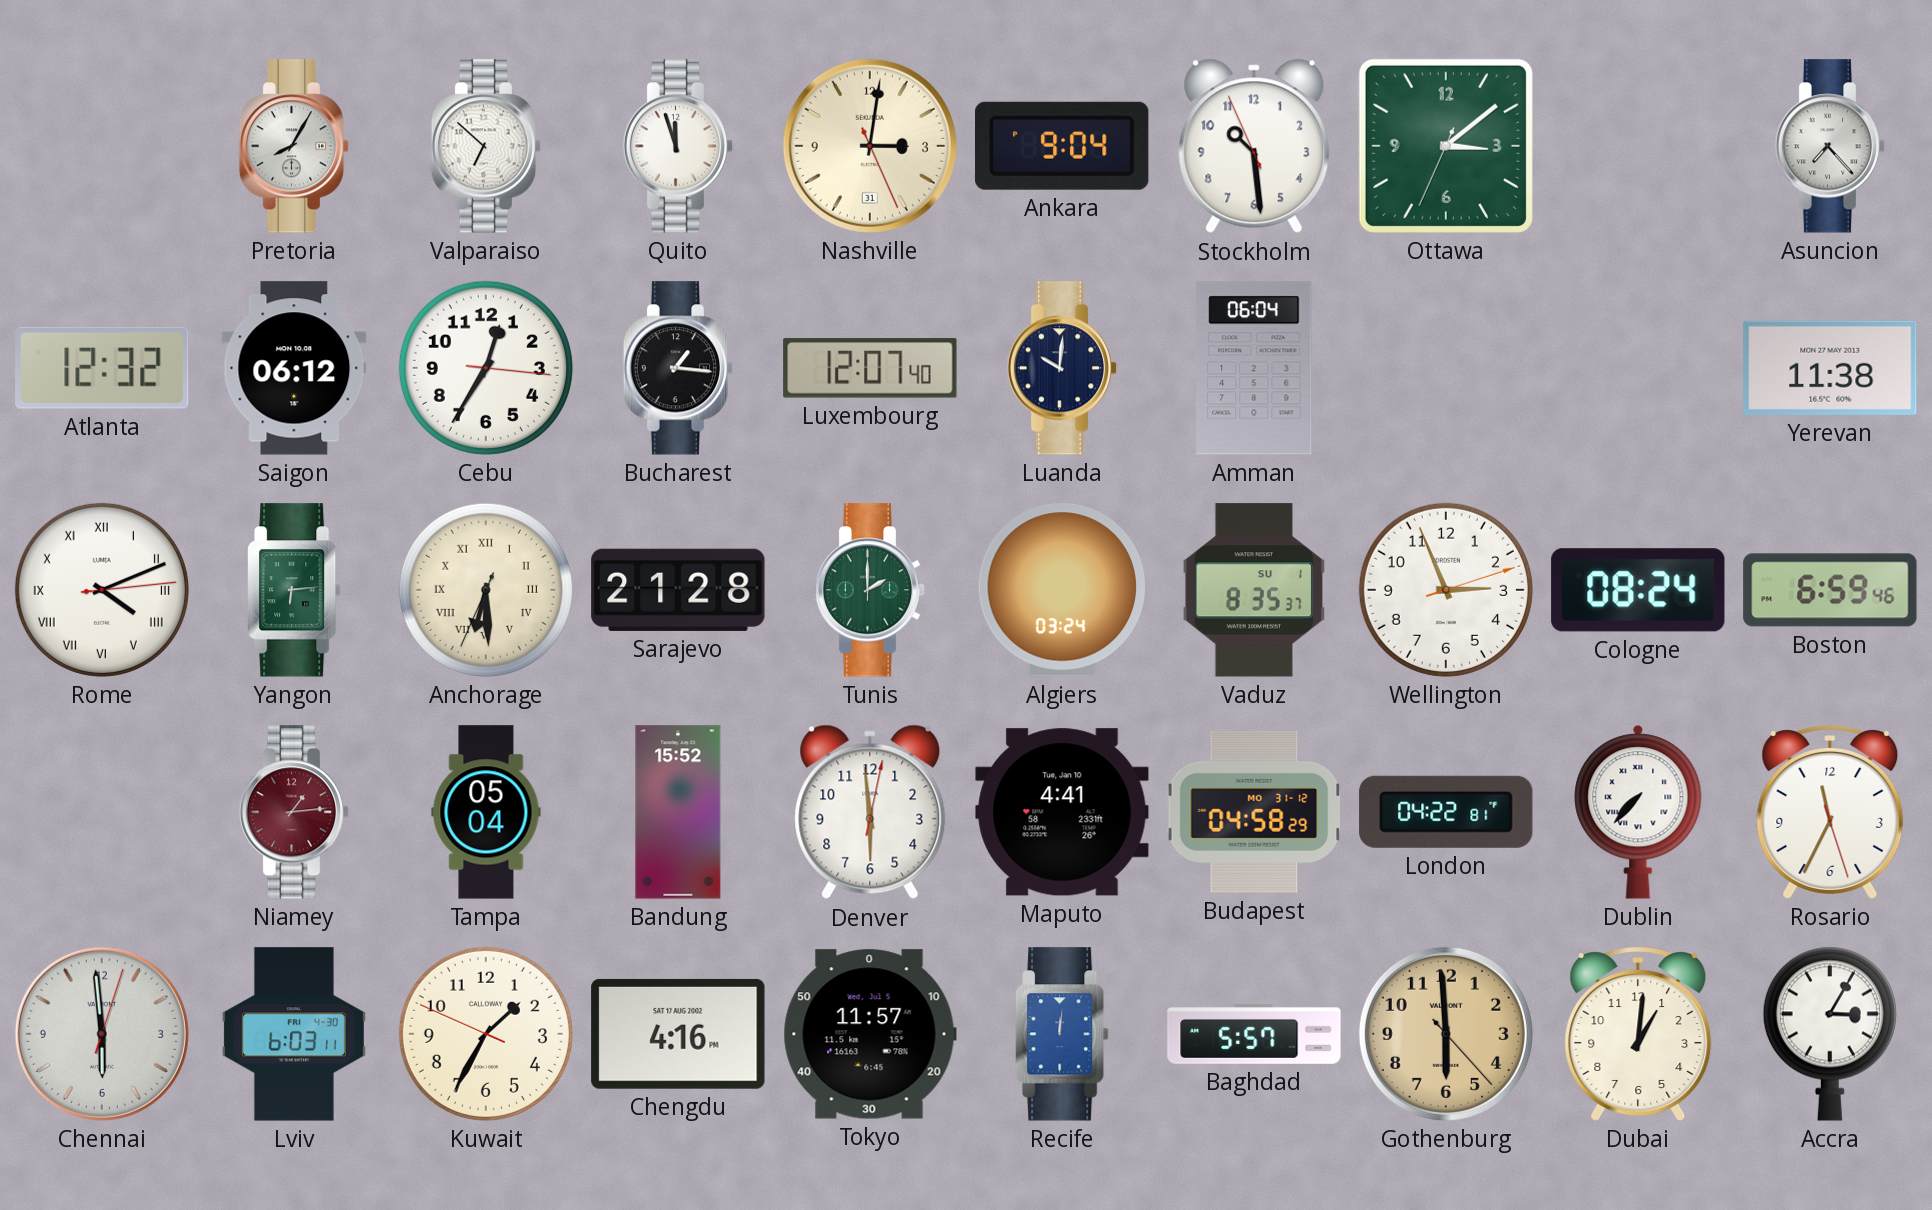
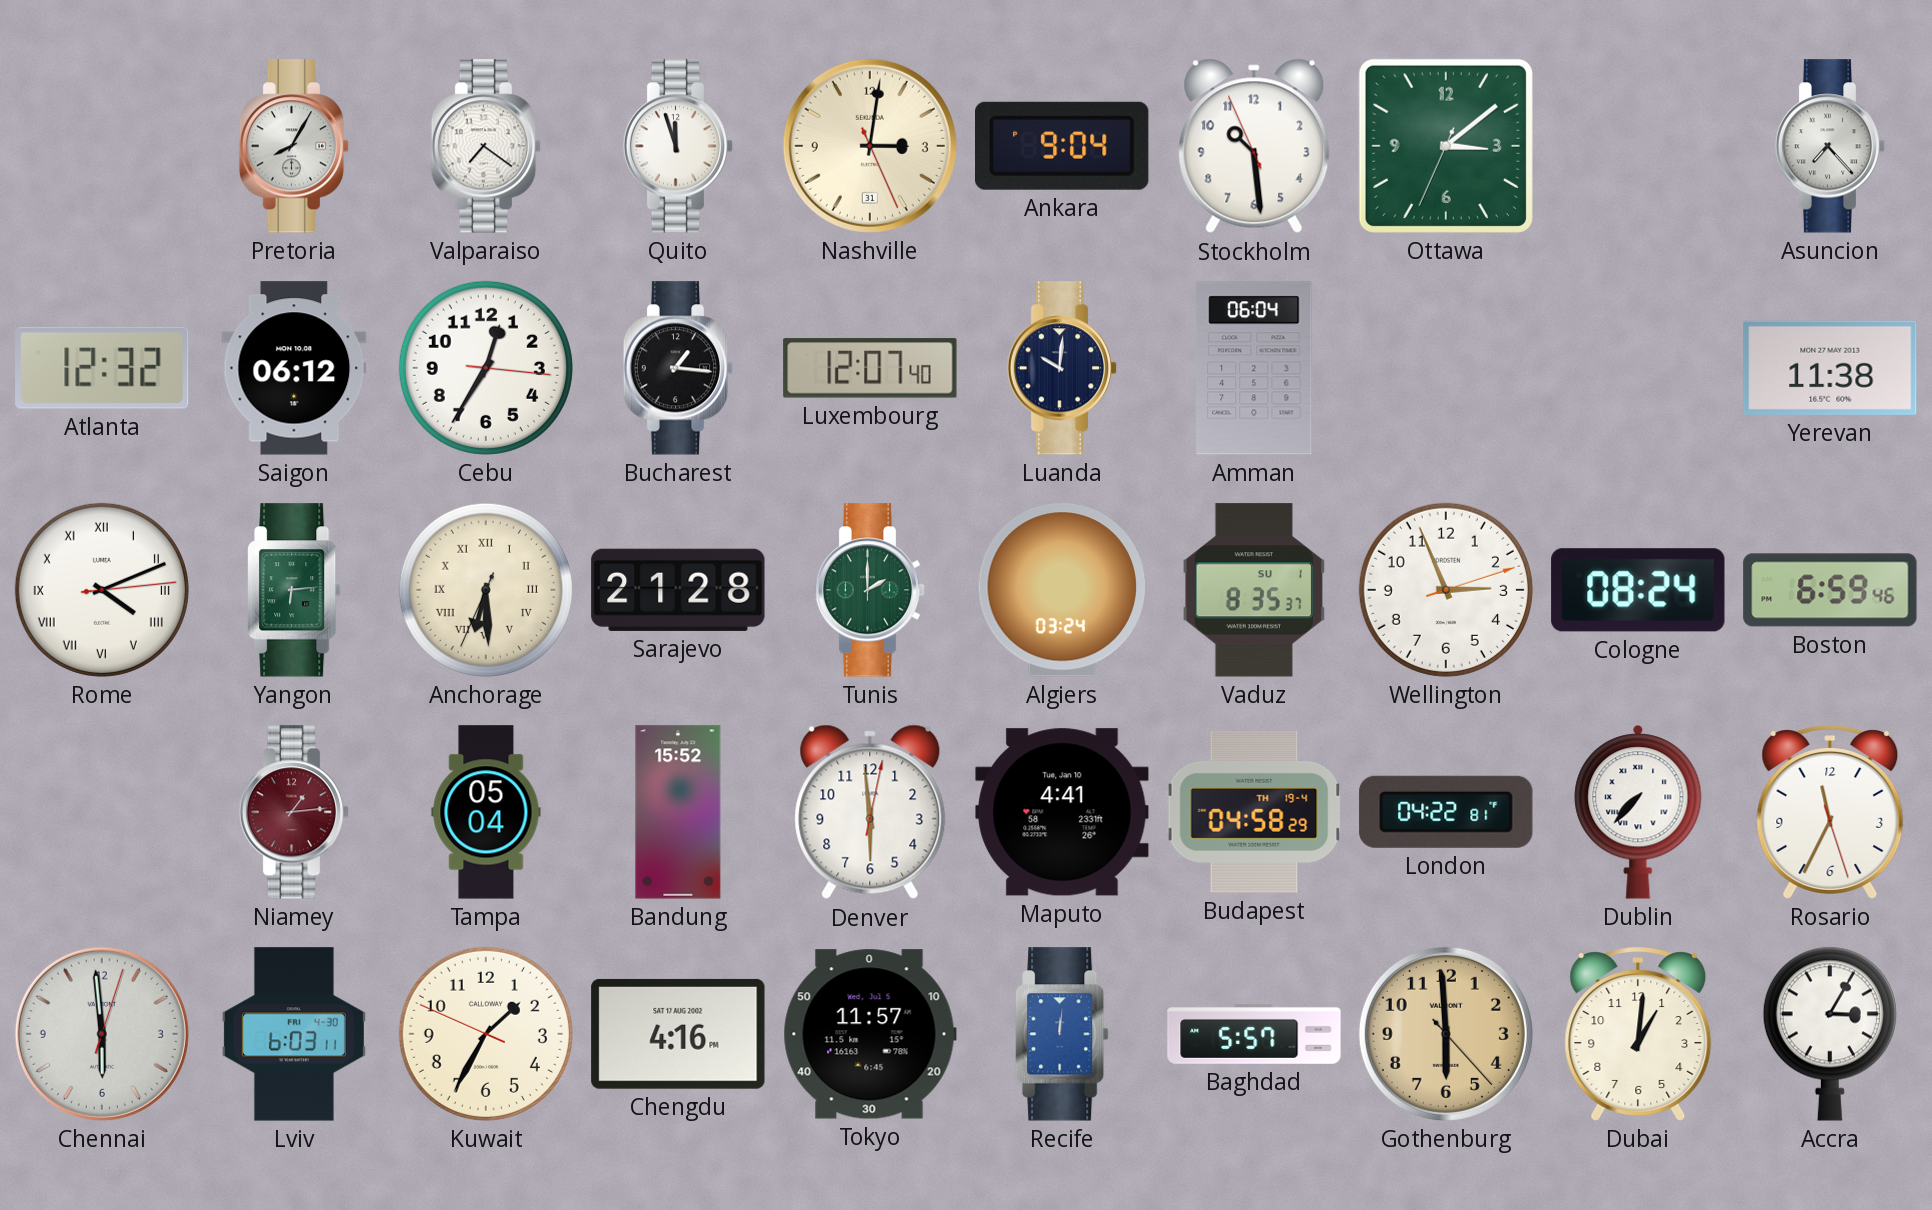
Valparaiso: 6:52 -> 7:21
Budapest date: MO 31-12 -> TH 19-4
